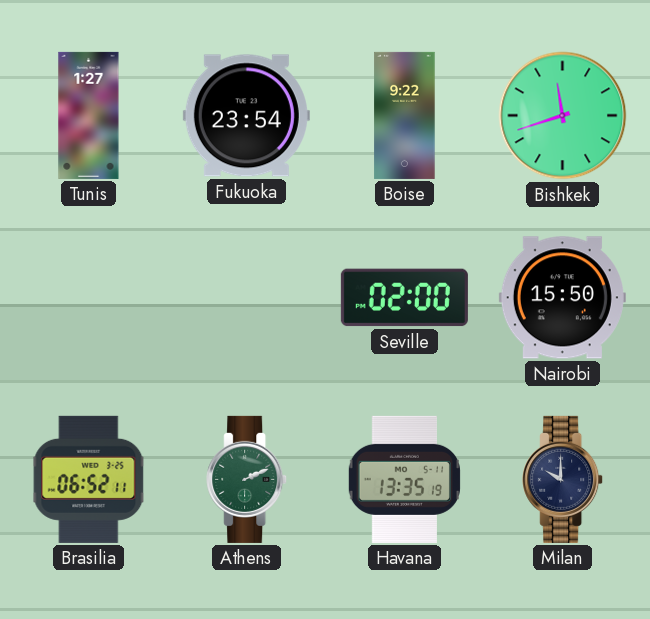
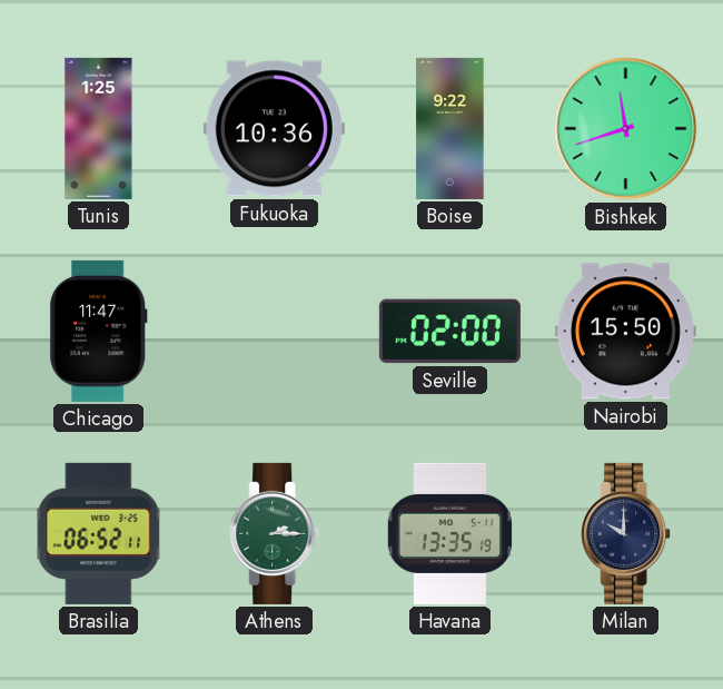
Tunis: 1:27 -> 1:25
Fukuoka: 23:54 -> 10:36
Chicago: none -> 11:47
Athens: 2:11 -> 2:15
